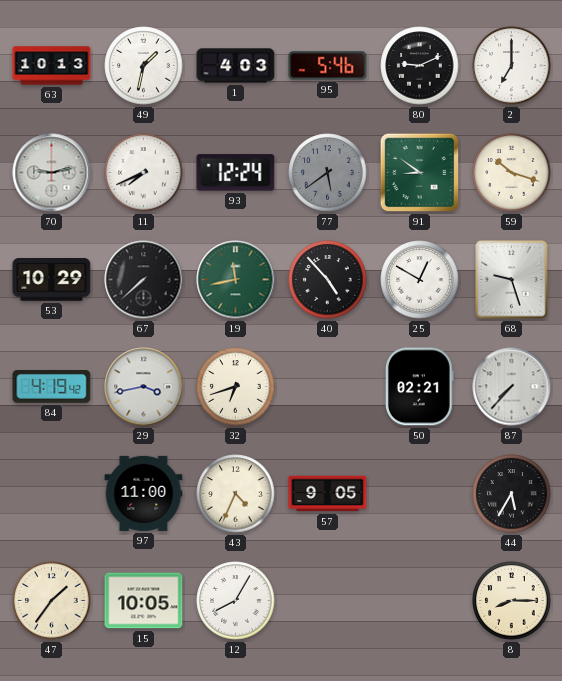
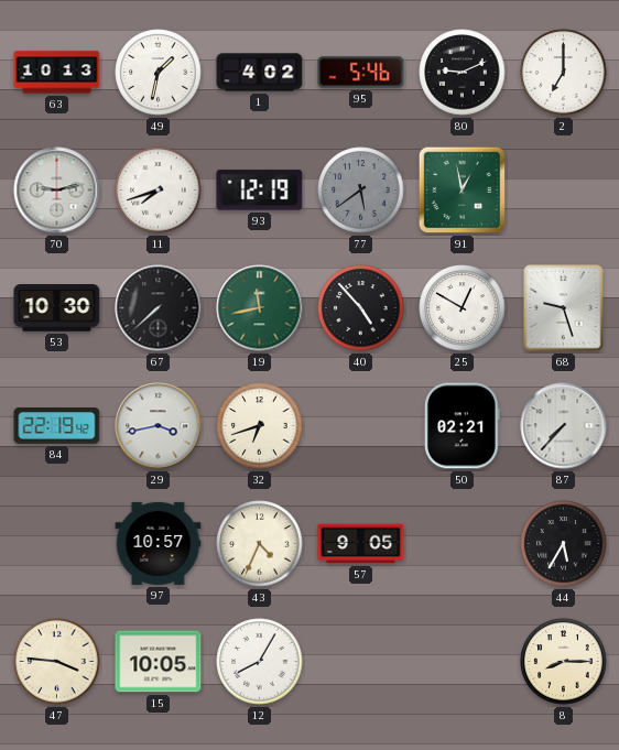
1: 4:03 -> 4:02
11: 7:41 -> 7:42
93: 12:24 -> 12:19
91: 8:51 -> 12:58
59: 10:18 -> none
53: 10:29 -> 10:30
84: 4:19 -> 22:19
97: 11:00 -> 10:57
47: 1:36 -> 3:46
